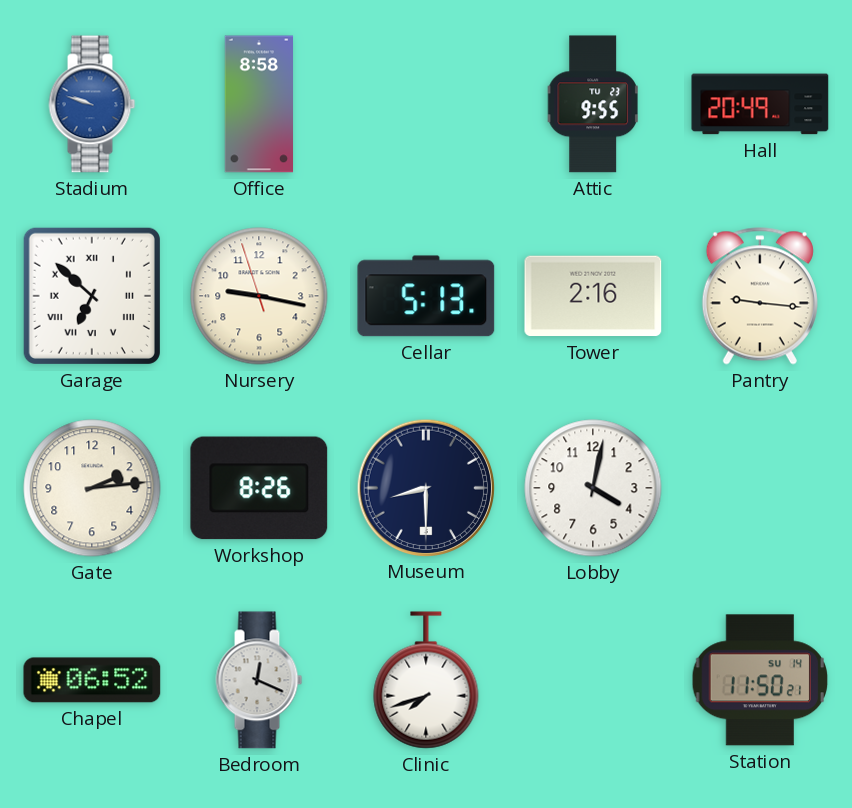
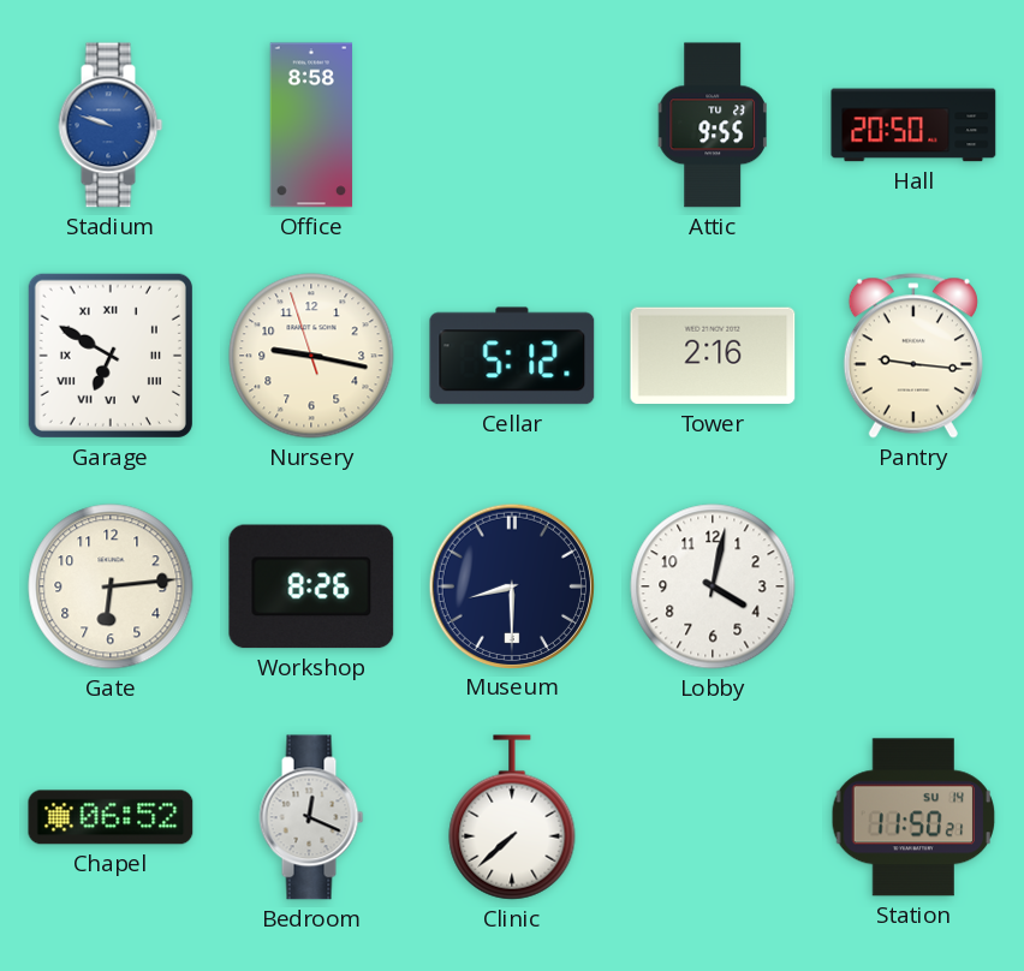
Hall: 20:49 -> 20:50
Garage: 6:52 -> 6:50
Cellar: 5:13 -> 5:12
Gate: 2:14 -> 6:14
Clinic: 7:42 -> 7:38
